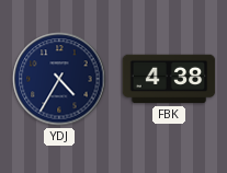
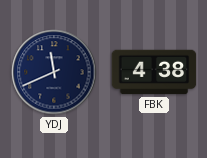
YDJ: 4:35 -> 11:41
